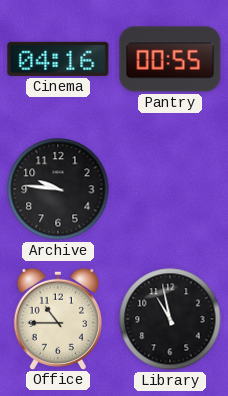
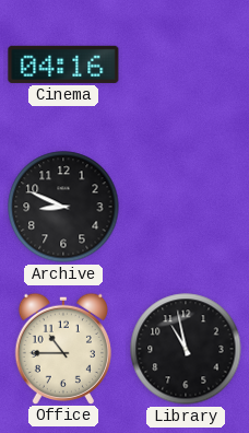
Pantry: 00:55 -> none
Archive: 9:46 -> 8:49
